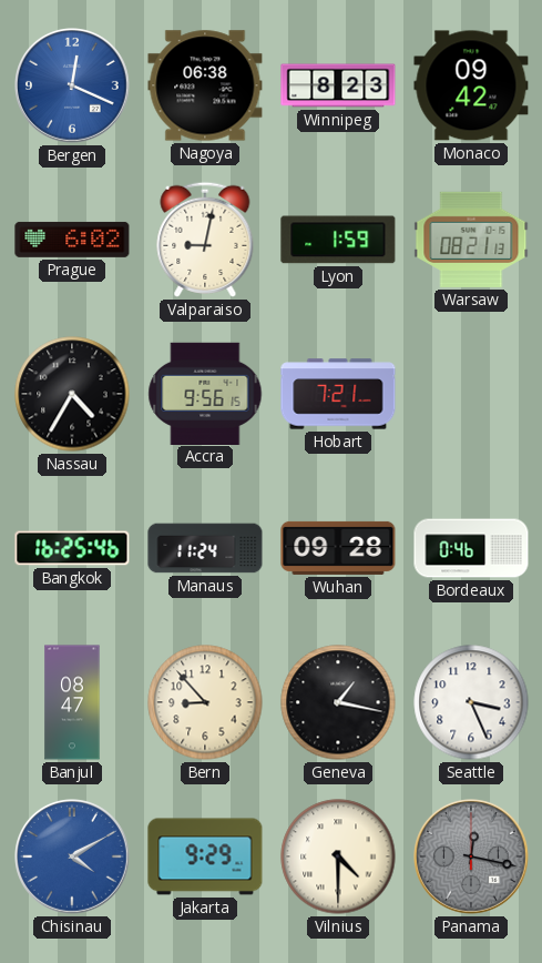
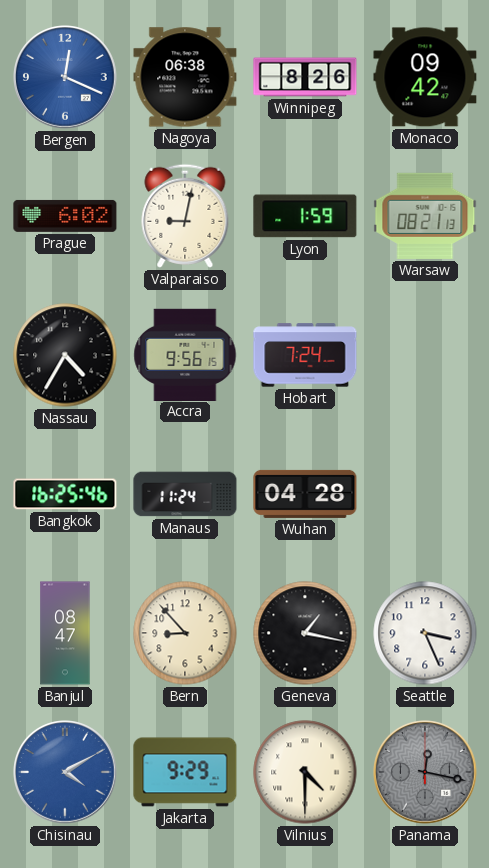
Winnipeg: 8:23 -> 8:26
Hobart: 7:21 -> 7:24
Wuhan: 09:28 -> 04:28
Bordeaux: 0:46 -> none
